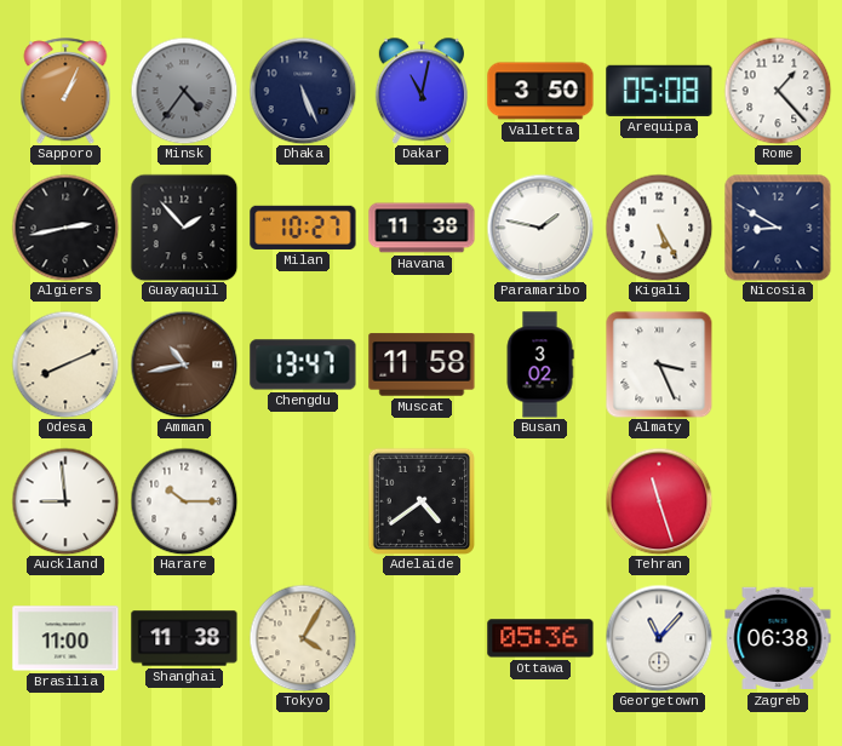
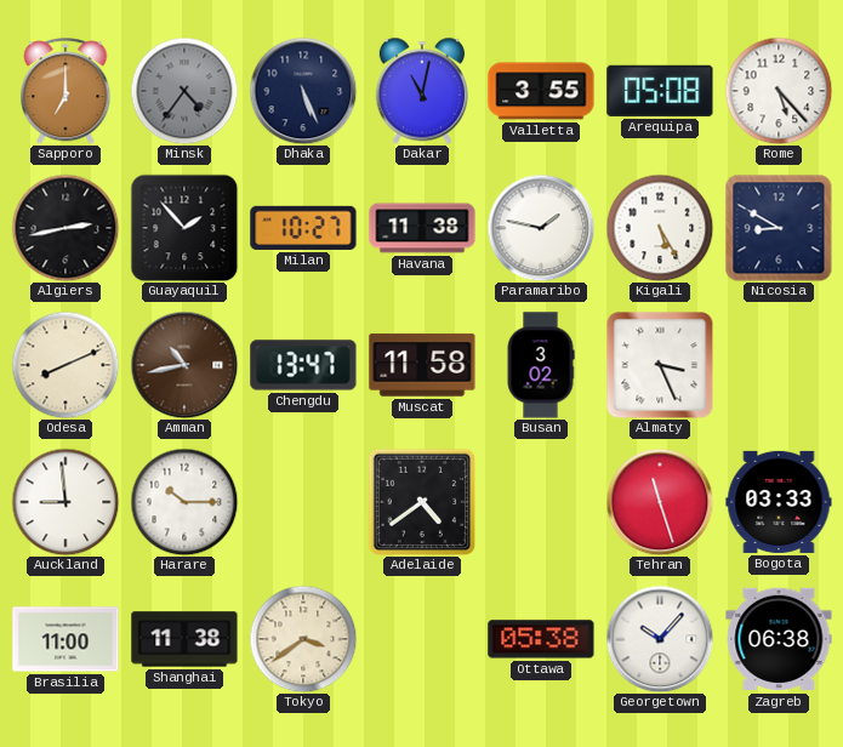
Sapporo: 1:04 -> 7:00
Valletta: 3:50 -> 3:55
Rome: 1:23 -> 5:23
Bogota: none -> 03:33
Tokyo: 4:05 -> 3:39
Ottawa: 05:36 -> 05:38
Georgetown: 11:07 -> 10:07
